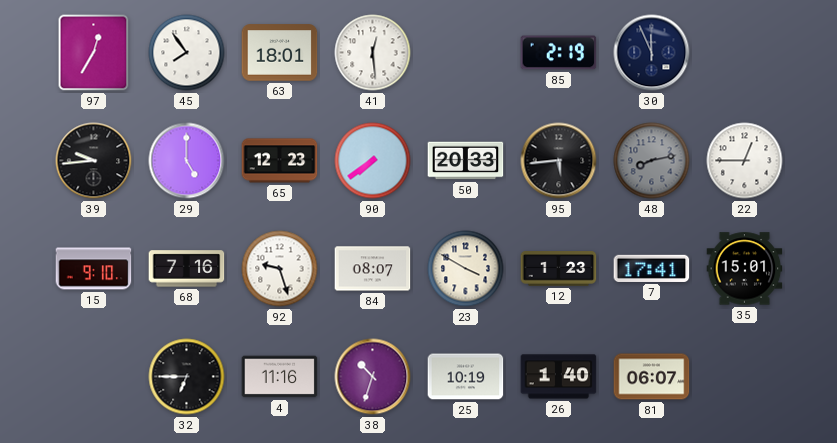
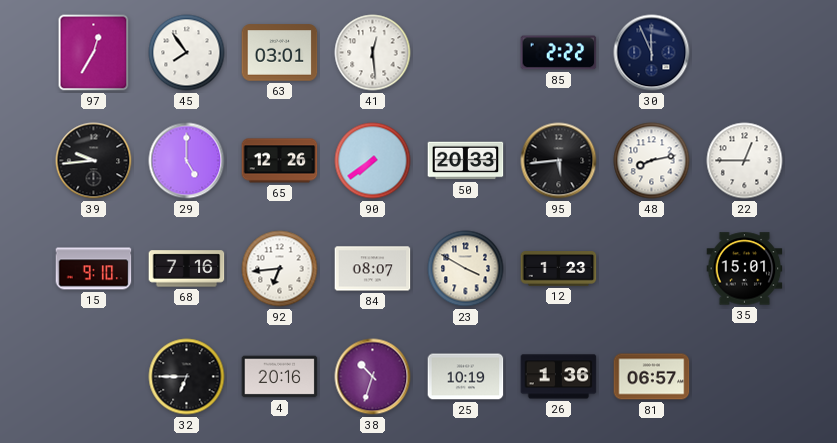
63: 18:01 -> 03:01
85: 2:19 -> 2:22
65: 12:23 -> 12:26
48 dial: grey -> white
92: 9:27 -> 6:44
7: 17:41 -> none
4: 11:16 -> 20:16
26: 1:40 -> 1:36
81: 06:07 -> 06:57
